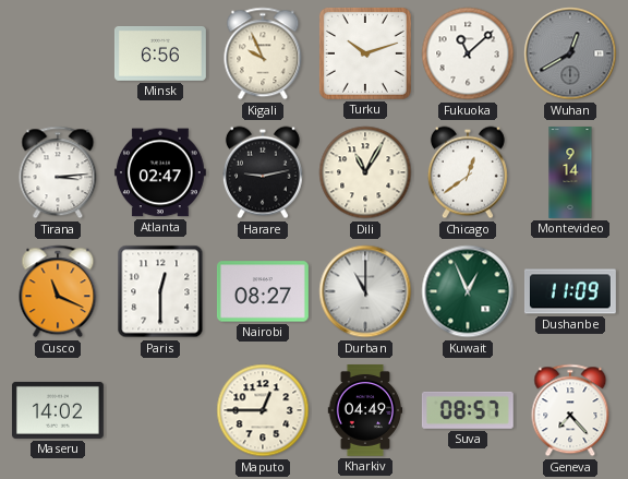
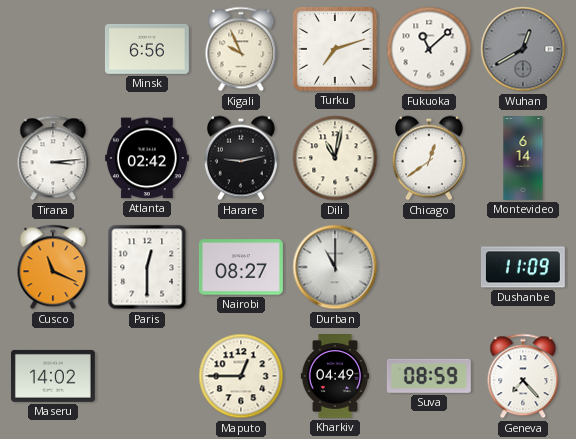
Turku: 10:12 -> 7:12
Atlanta: 02:47 -> 02:42
Dili: 11:05 -> 11:02
Montevideo: 9:14 -> 6:14
Kuwait: 12:56 -> none
Suva: 08:57 -> 08:59
